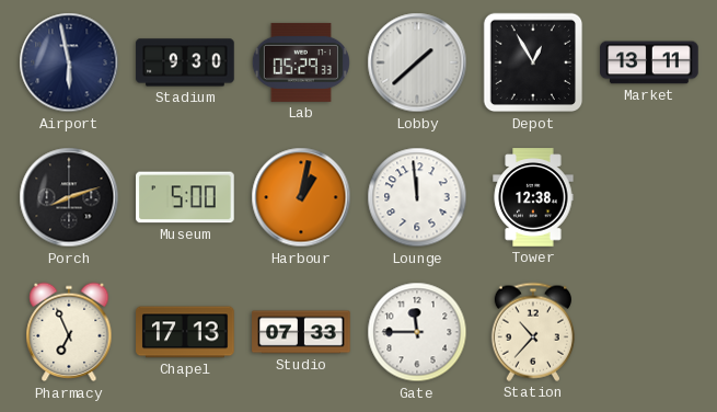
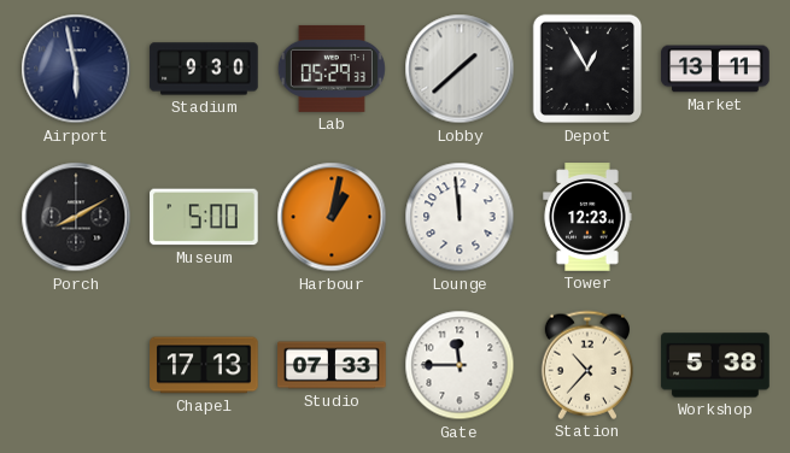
Porch: 8:12 -> 8:10
Tower: 12:38 -> 12:23
Pharmacy: 6:56 -> none
Workshop: none -> 5:38
